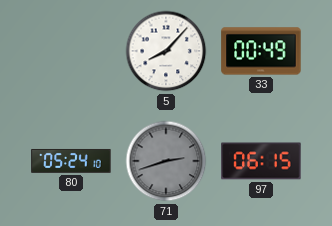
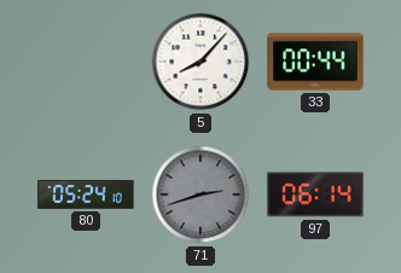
33: 00:49 -> 00:44
97: 06:15 -> 06:14
